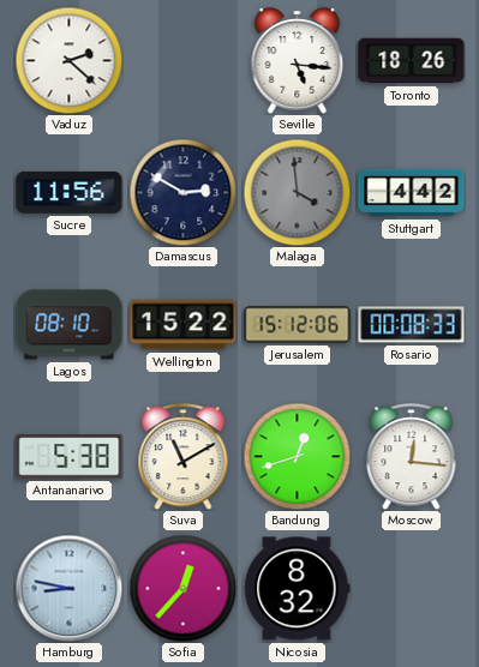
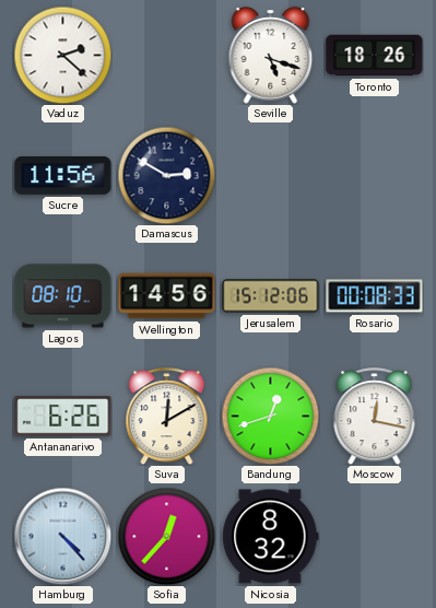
Seville: 5:16 -> 5:18
Malaga: 3:59 -> none
Stuttgart: 4:42 -> none
Wellington: 15:22 -> 14:56
Antananarivo: 5:38 -> 6:26
Suva: 11:10 -> 12:10
Moscow: 12:16 -> 12:17
Hamburg: 8:47 -> 4:23
